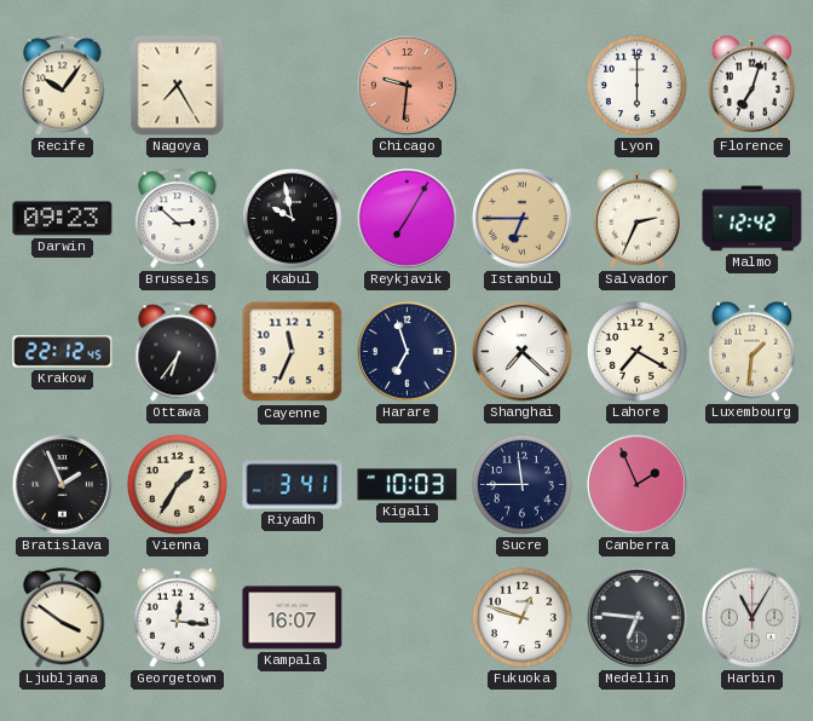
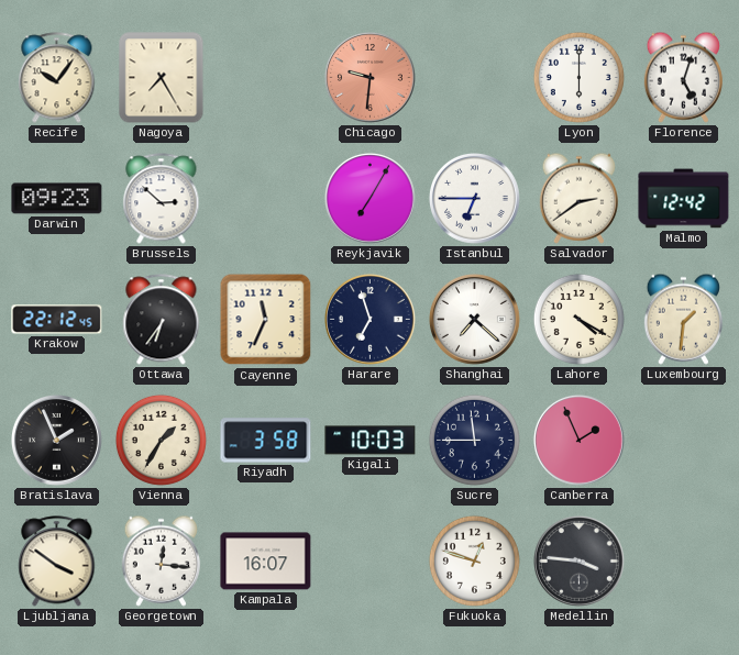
Florence: 7:03 -> 5:03
Kabul: 9:58 -> none
Istanbul dial: champagne -> white
Salvador: 2:34 -> 2:39
Lahore: 7:20 -> 4:20
Riyadh: 3:41 -> 3:58
Medellin: 6:46 -> 3:46
Harbin: 11:05 -> none
